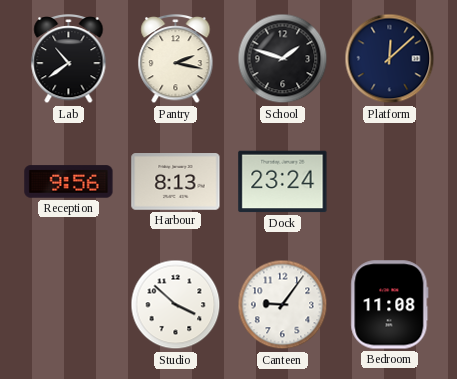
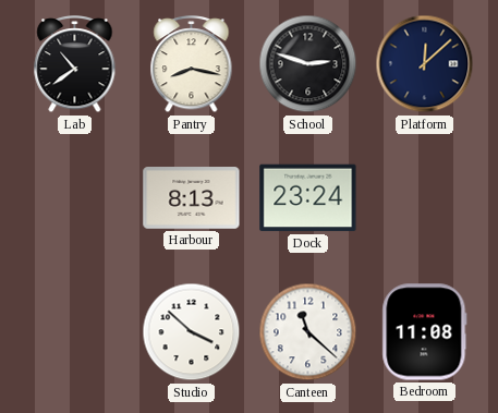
Pantry: 2:17 -> 8:17
School: 1:48 -> 2:48
Reception: 9:56 -> none
Canteen: 9:06 -> 11:22
